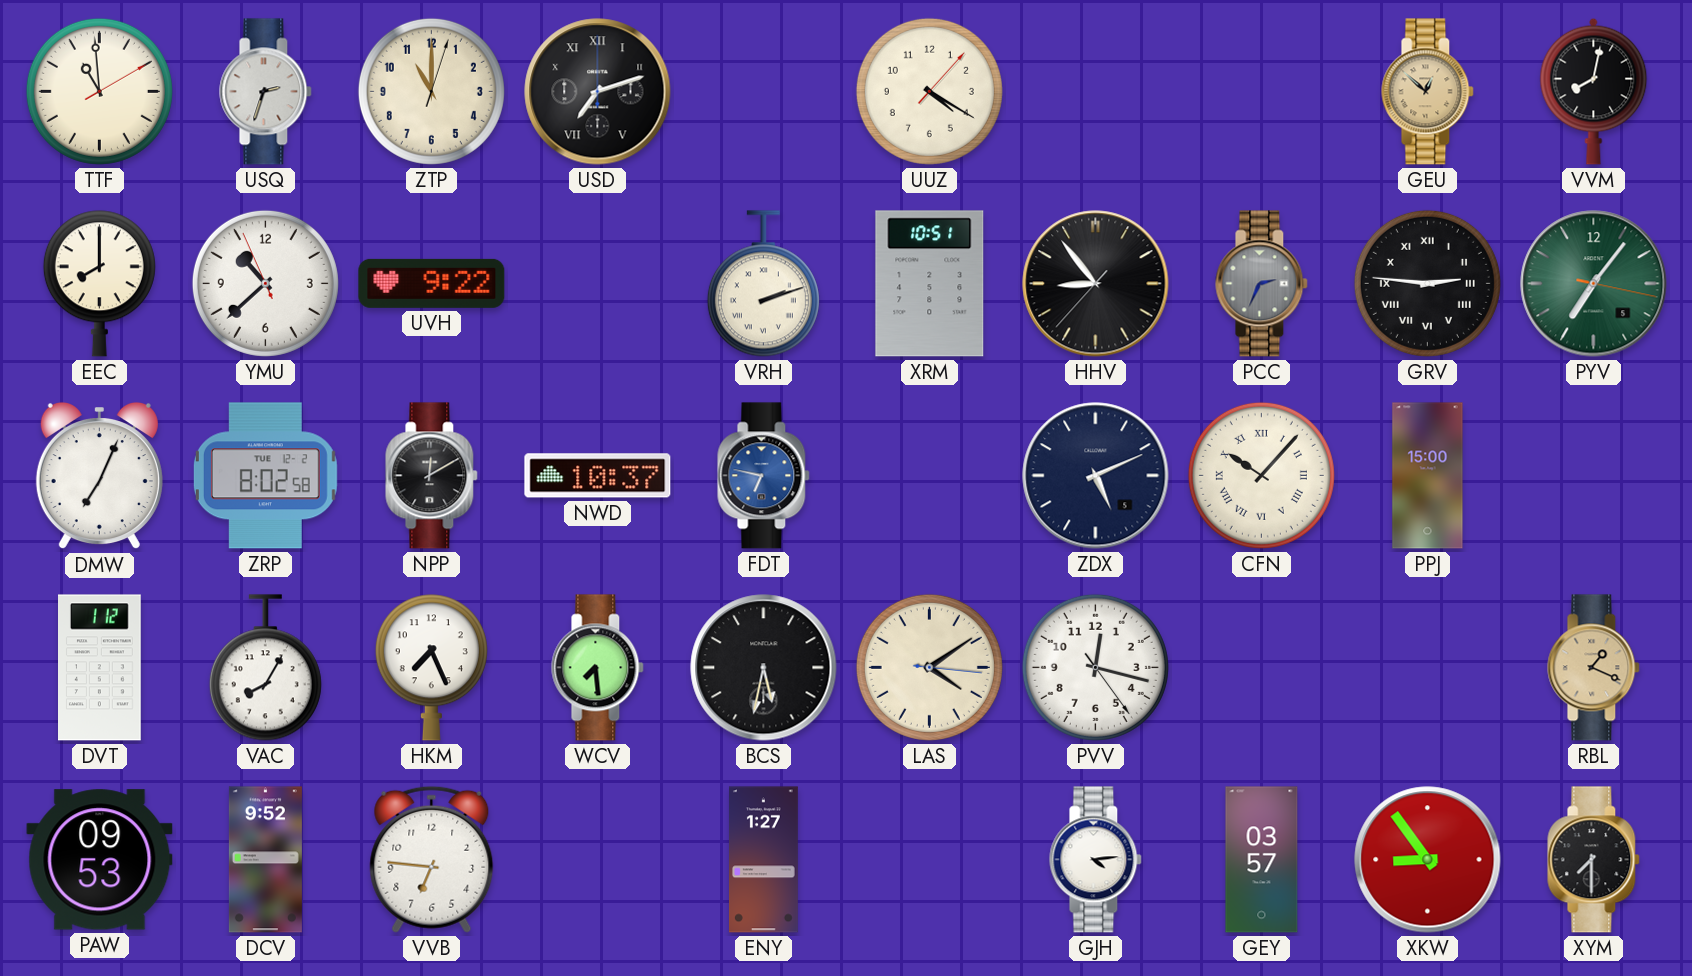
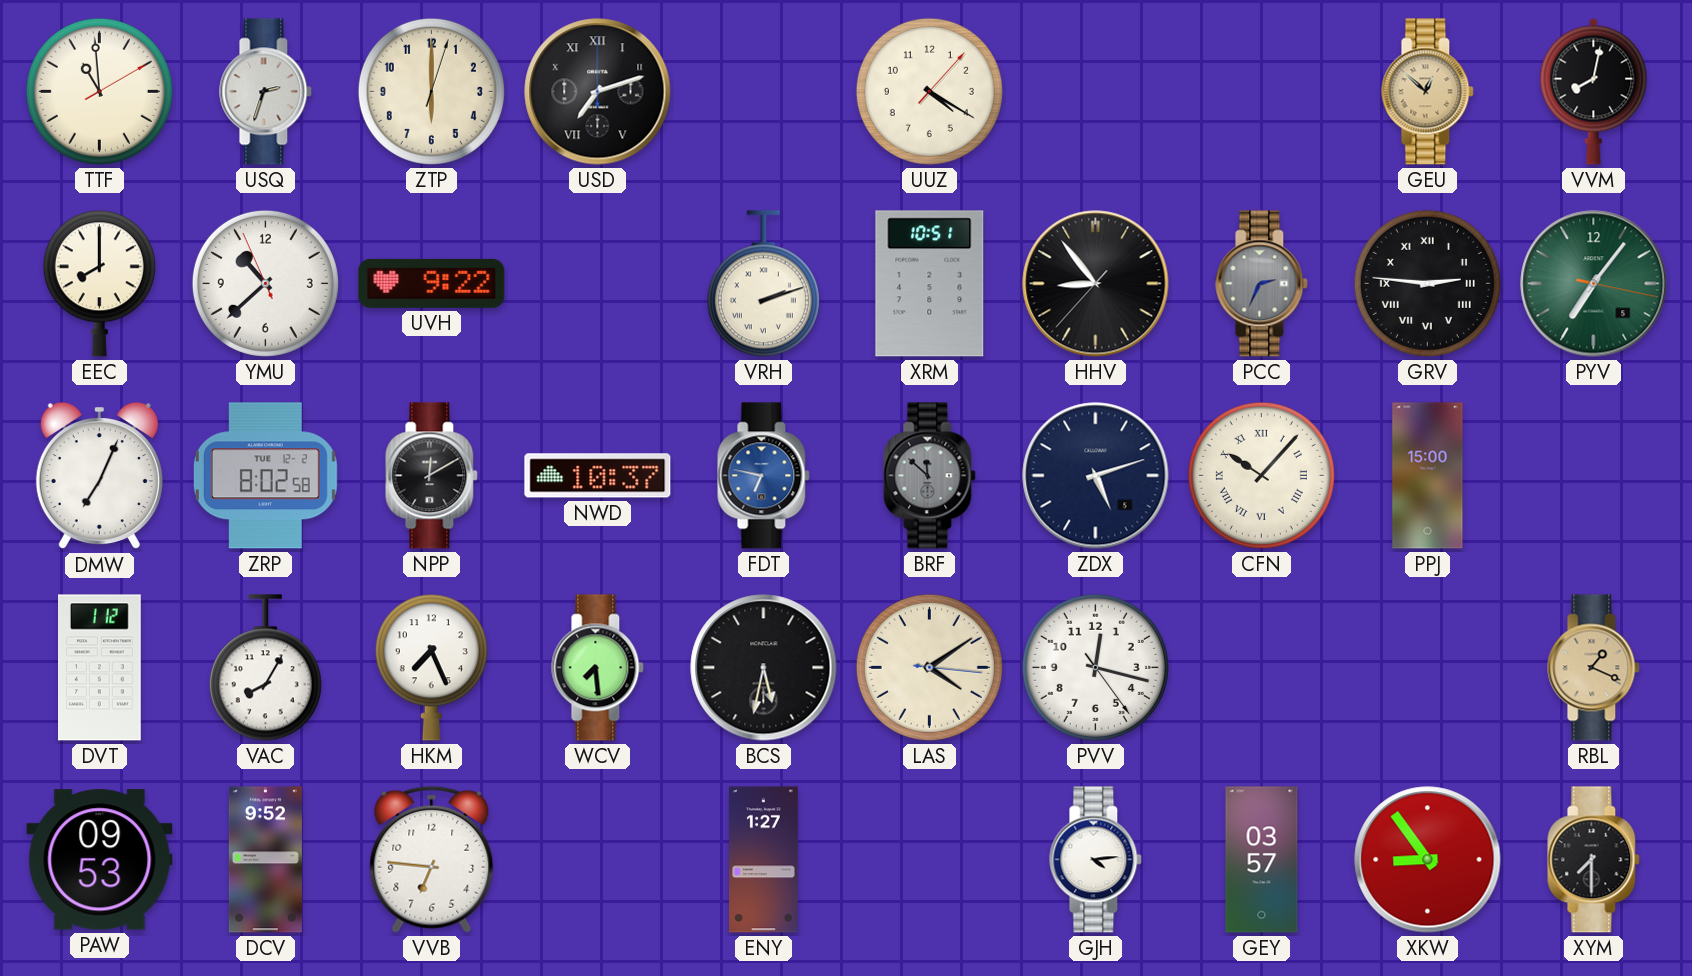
ZTP: 11:00 -> 6:00
BRF: none -> 11:52
ZDX: 5:11 -> 5:12
